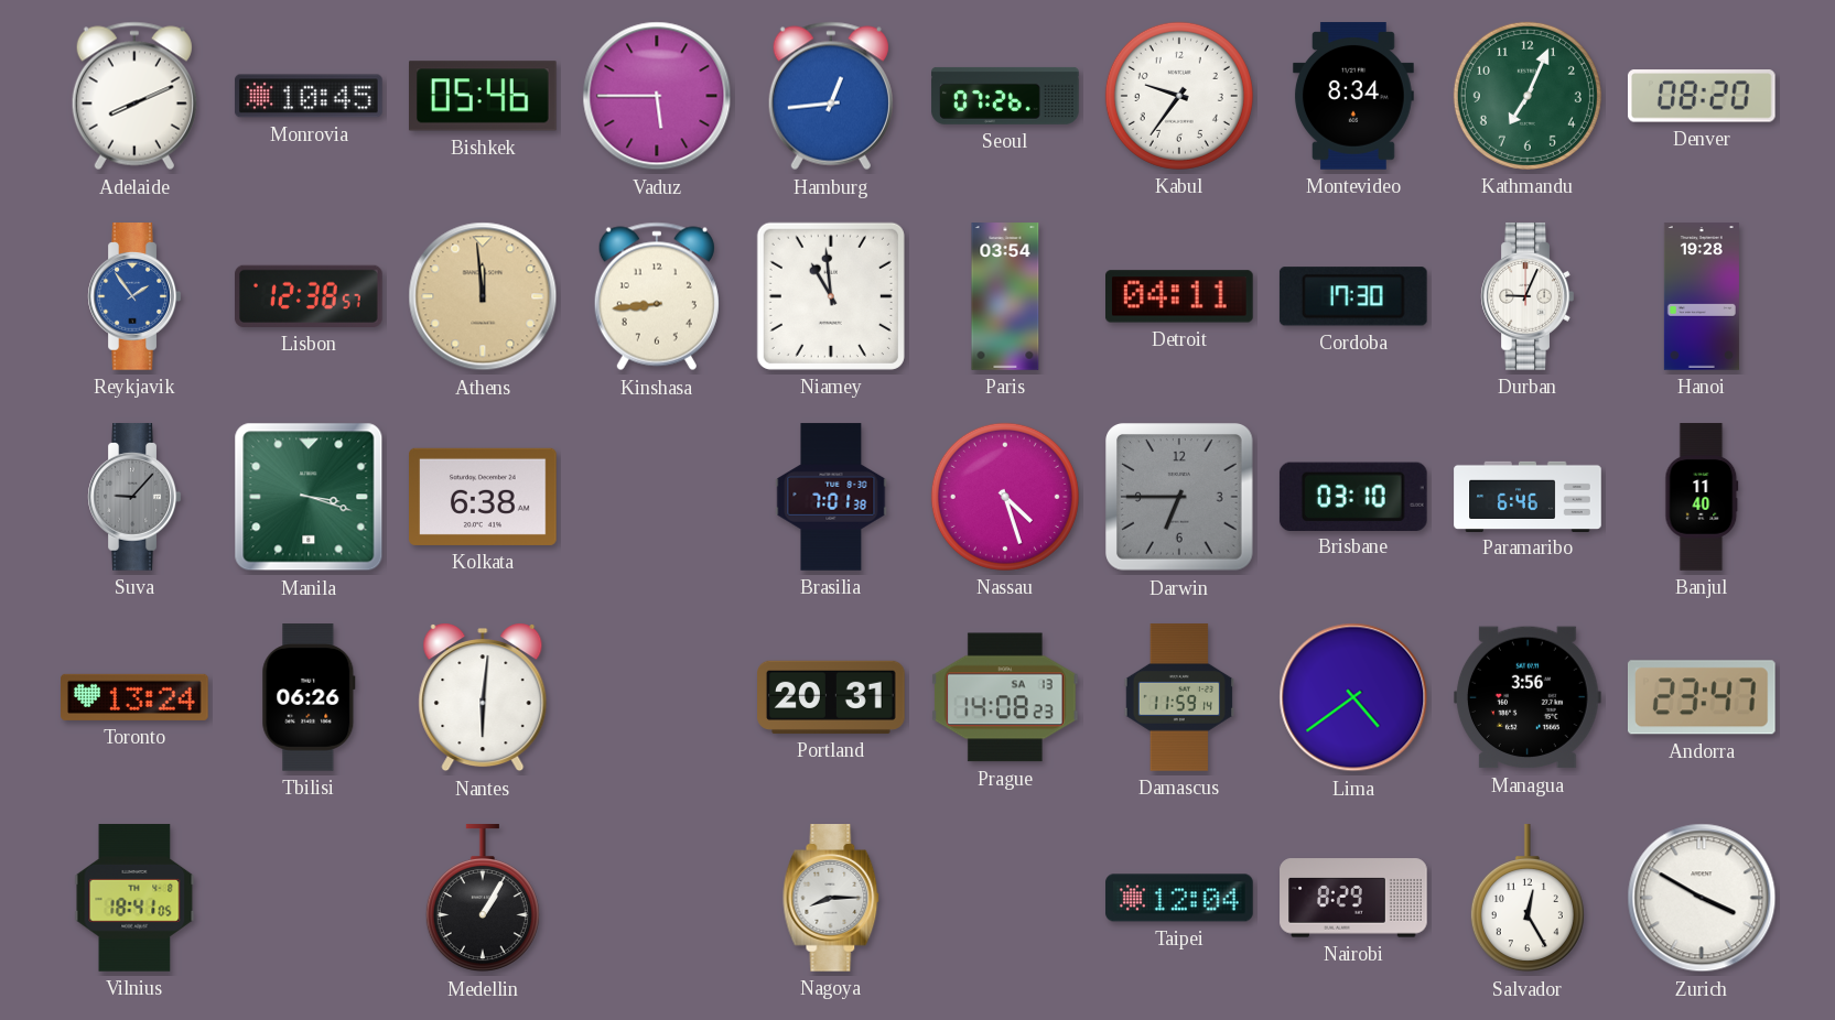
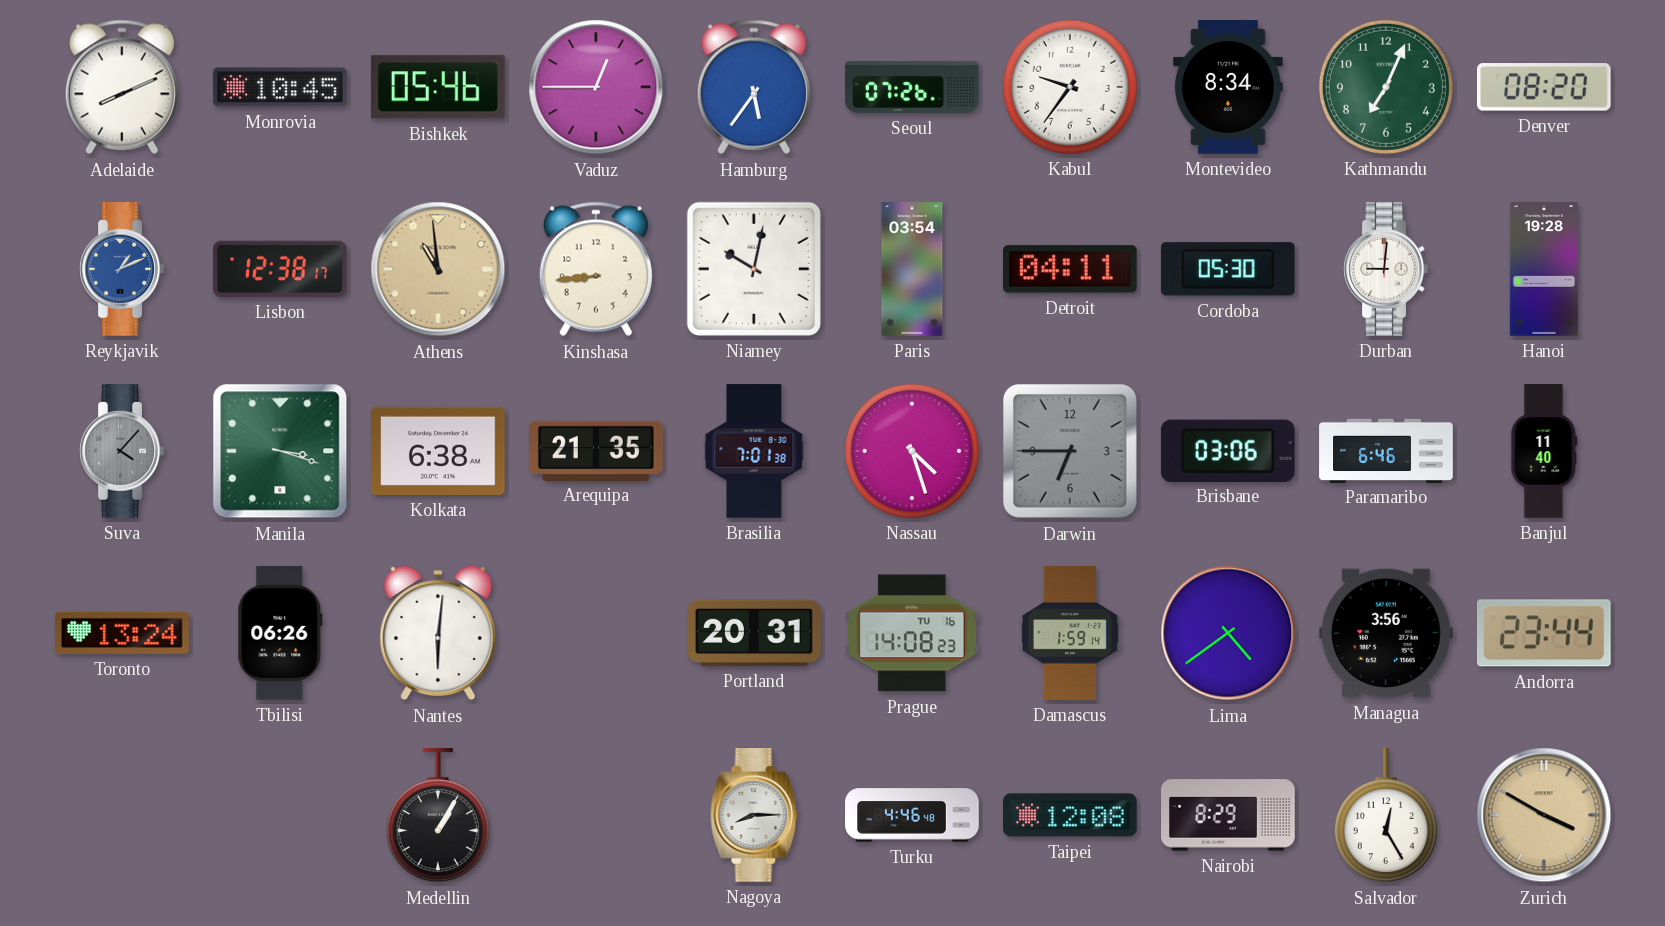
Vaduz: 5:45 -> 12:45
Hamburg: 12:44 -> 5:36
Reykjavik: 1:54 -> 1:11
Lisbon: 12:38:57 -> 12:38:17
Athens: 11:59 -> 10:59
Niamey: 10:59 -> 10:02
Cordoba: 17:30 -> 05:30
Durban: 9:04 -> 9:01
Suva: 9:07 -> 4:07
Arequipa: none -> 21:35
Brisbane: 03:10 -> 03:06
Prague date: SA 13 -> TU 16
Damascus: 11:59 -> 1:59
Andorra: 23:47 -> 23:44
Vilnius: 18:41 -> none
Turku: none -> 4:46
Taipei: 12:04 -> 12:08
Zurich dial: white -> champagne
